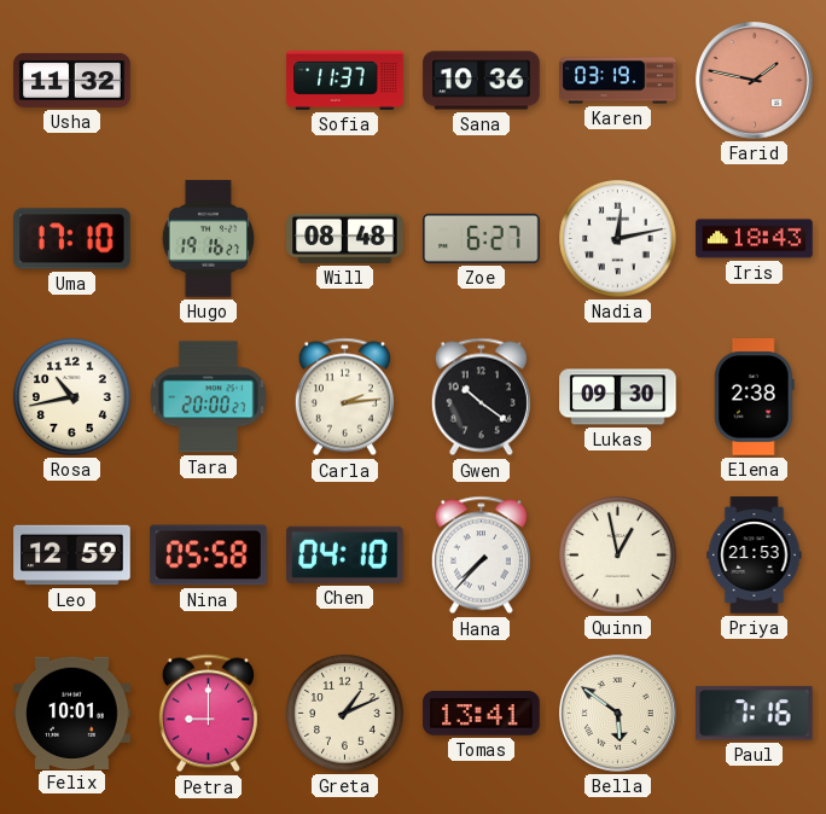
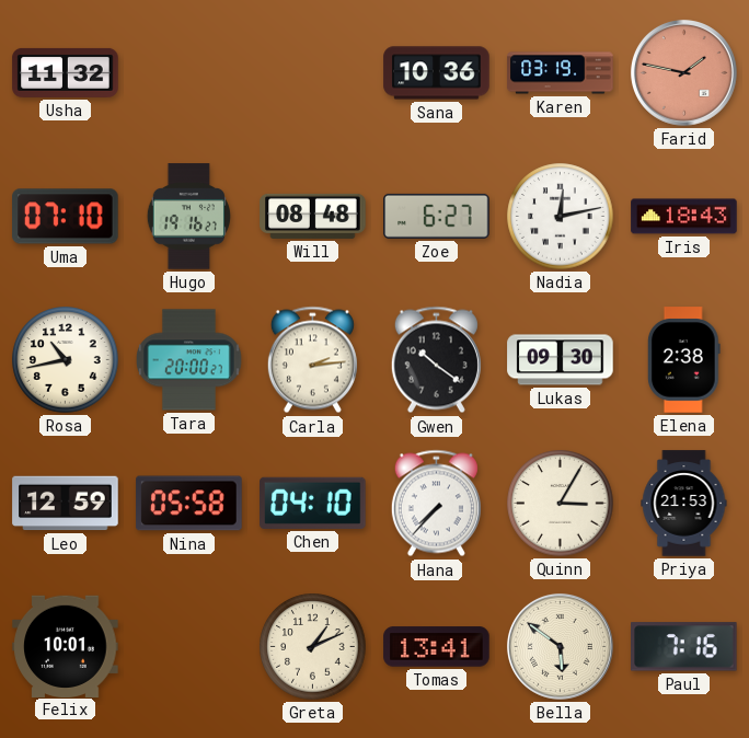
Sofia: 11:37 -> none
Uma: 17:10 -> 07:10
Quinn: 12:58 -> 3:05
Petra: 9:00 -> none
